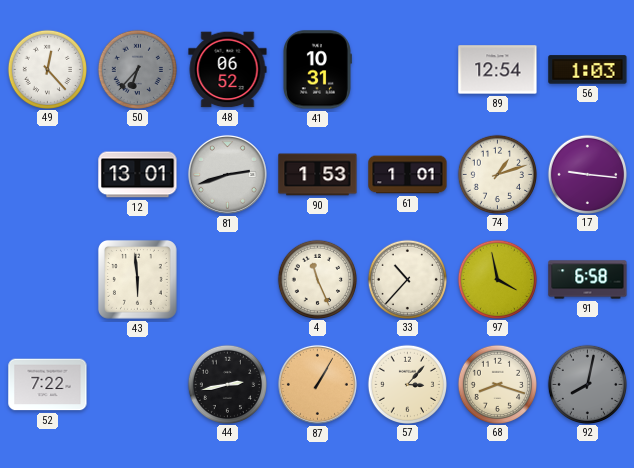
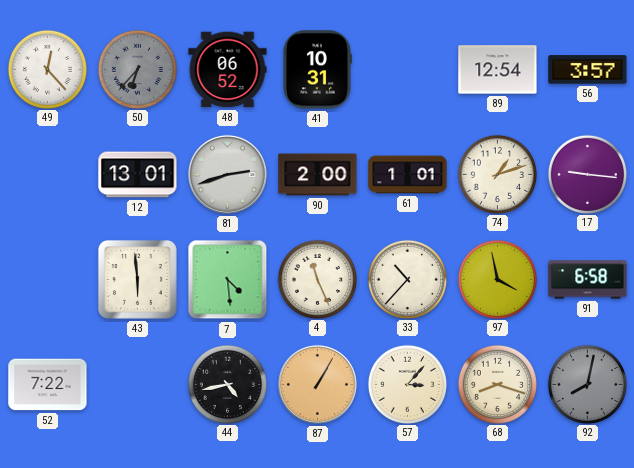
56: 1:03 -> 3:57
90: 1:53 -> 2:00
7: none -> 4:29
44: 2:43 -> 4:43
